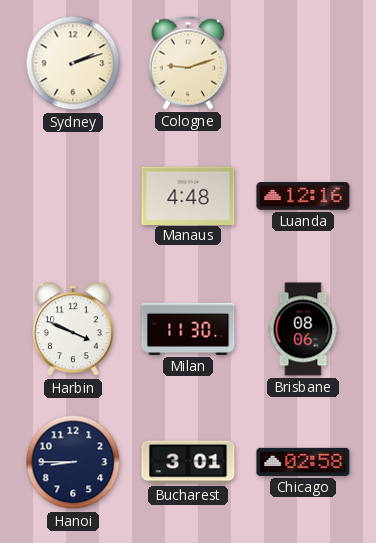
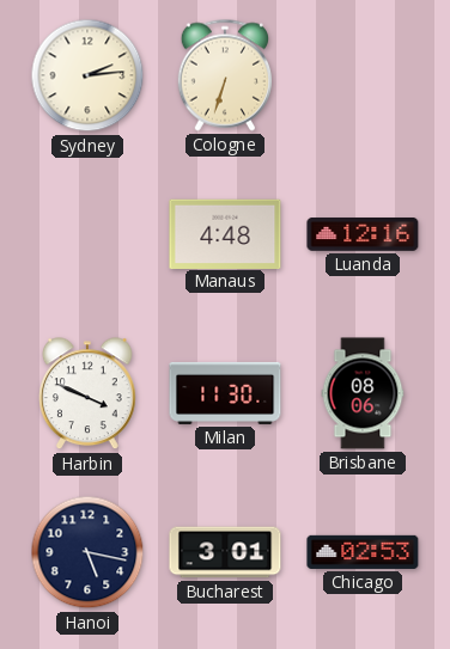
Sydney: 2:12 -> 2:14
Cologne: 9:12 -> 6:33
Hanoi: 8:45 -> 5:17
Chicago: 02:58 -> 02:53
